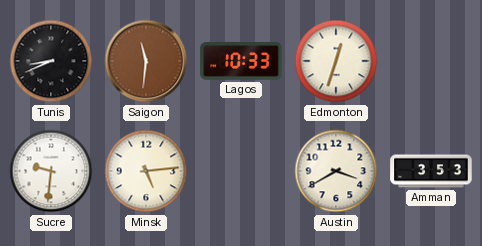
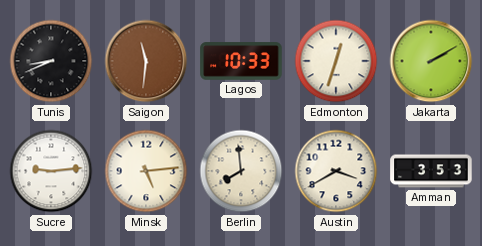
Jakarta: none -> 2:10
Sucre: 9:31 -> 9:14
Berlin: none -> 7:59
